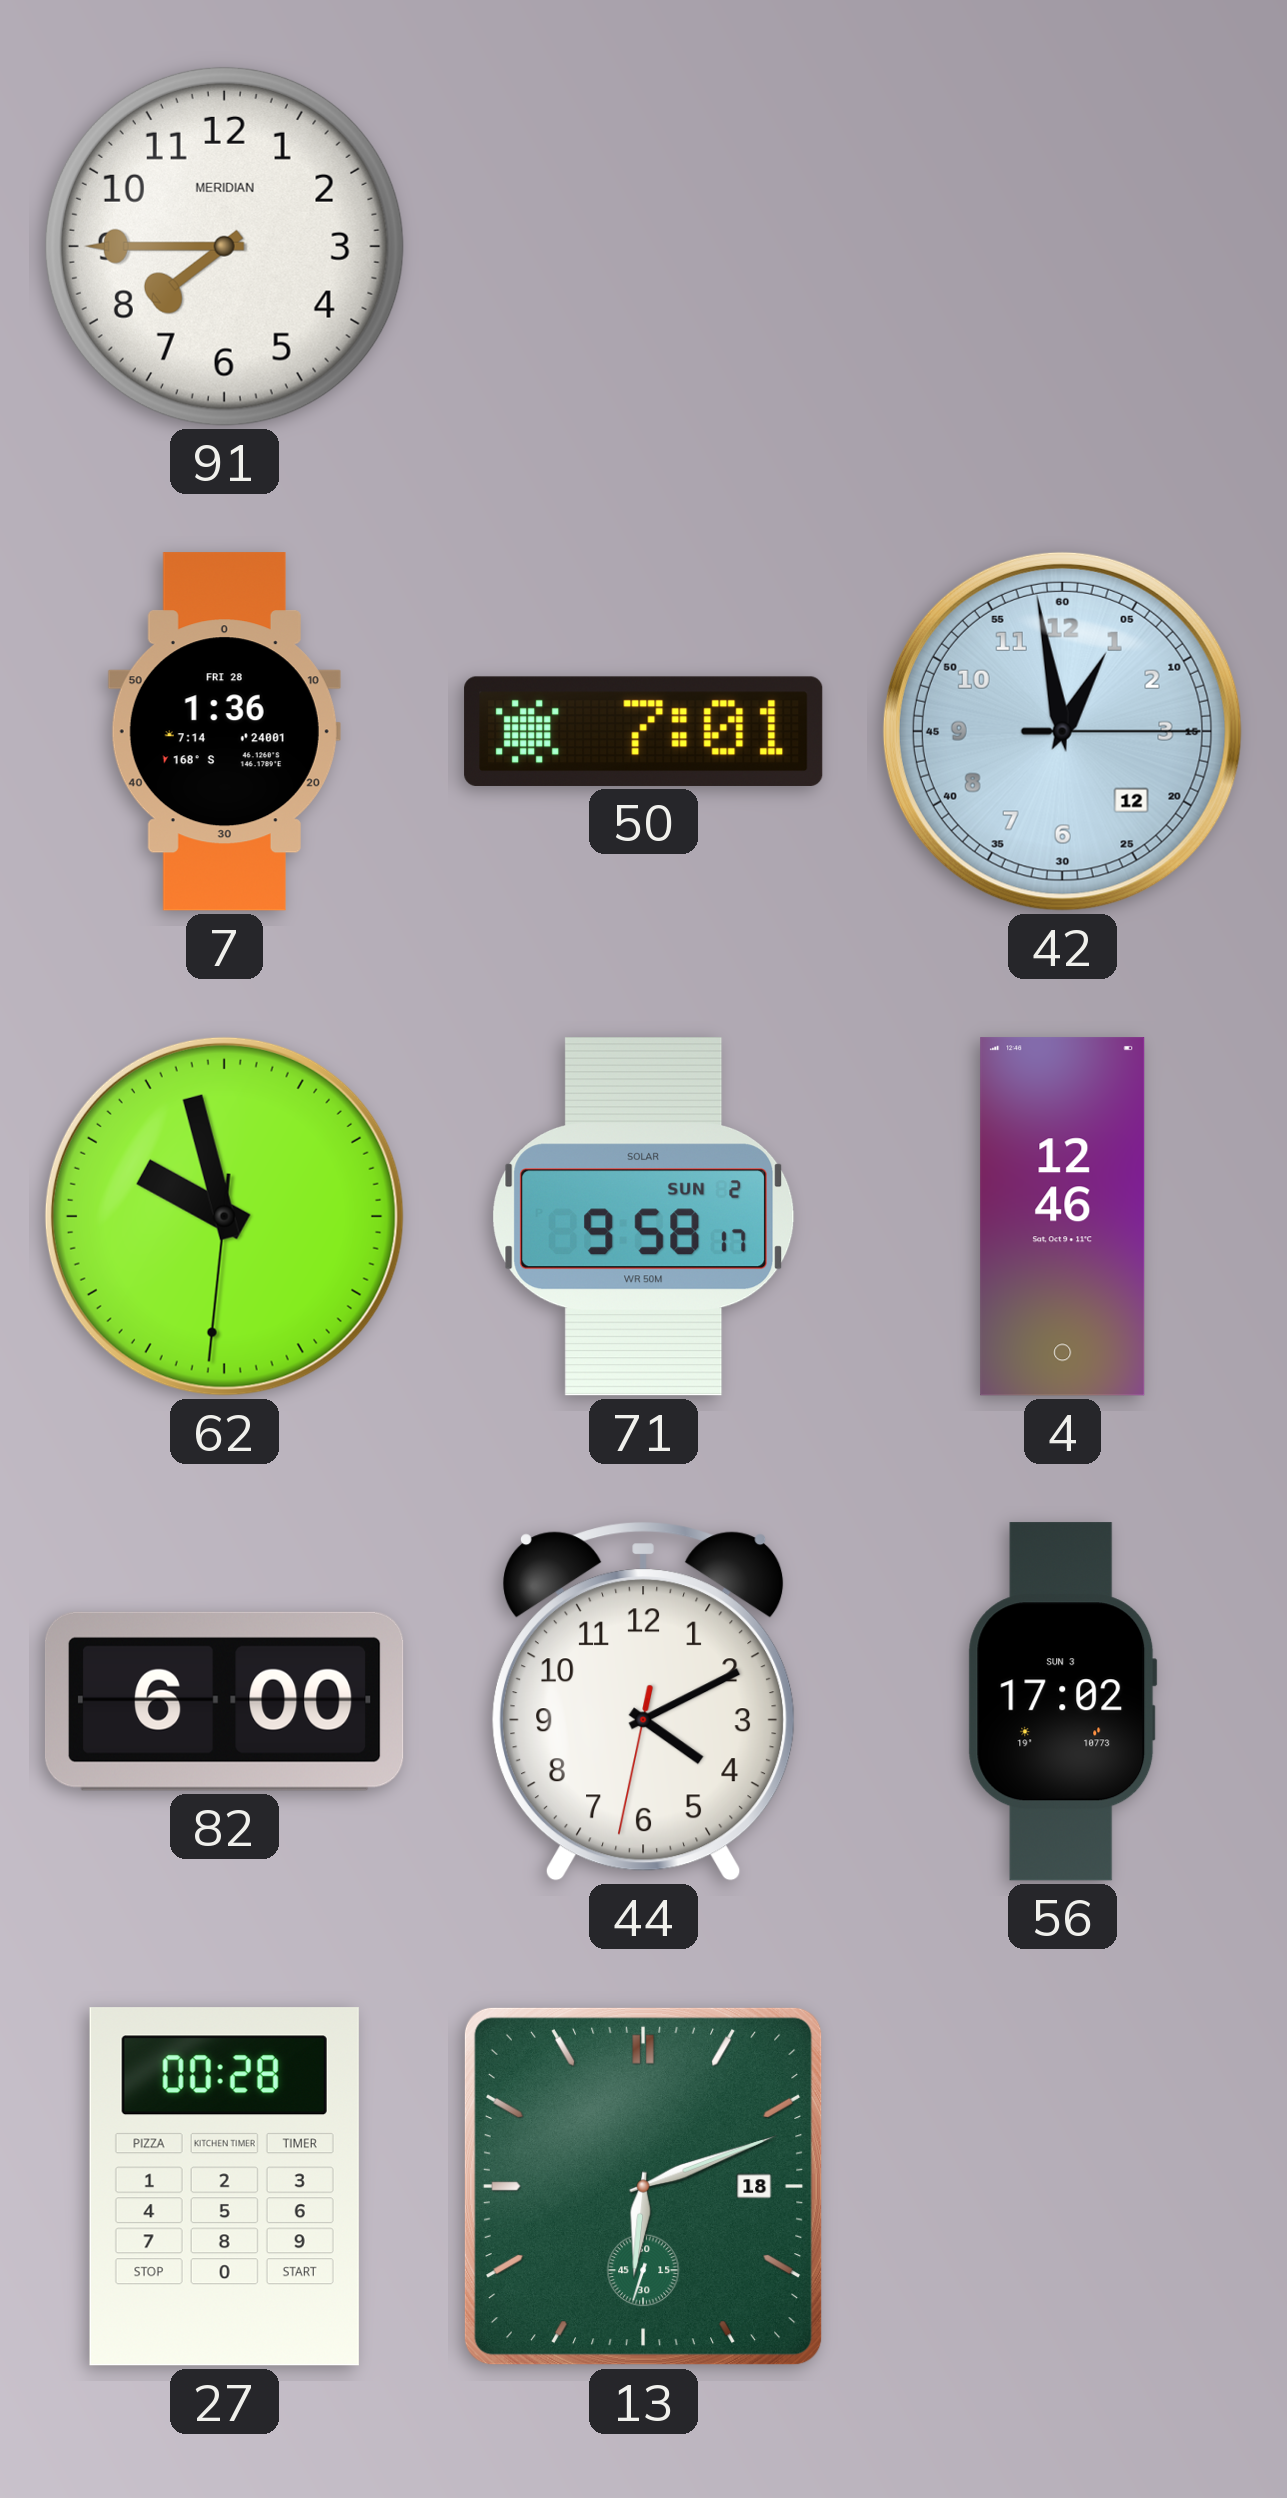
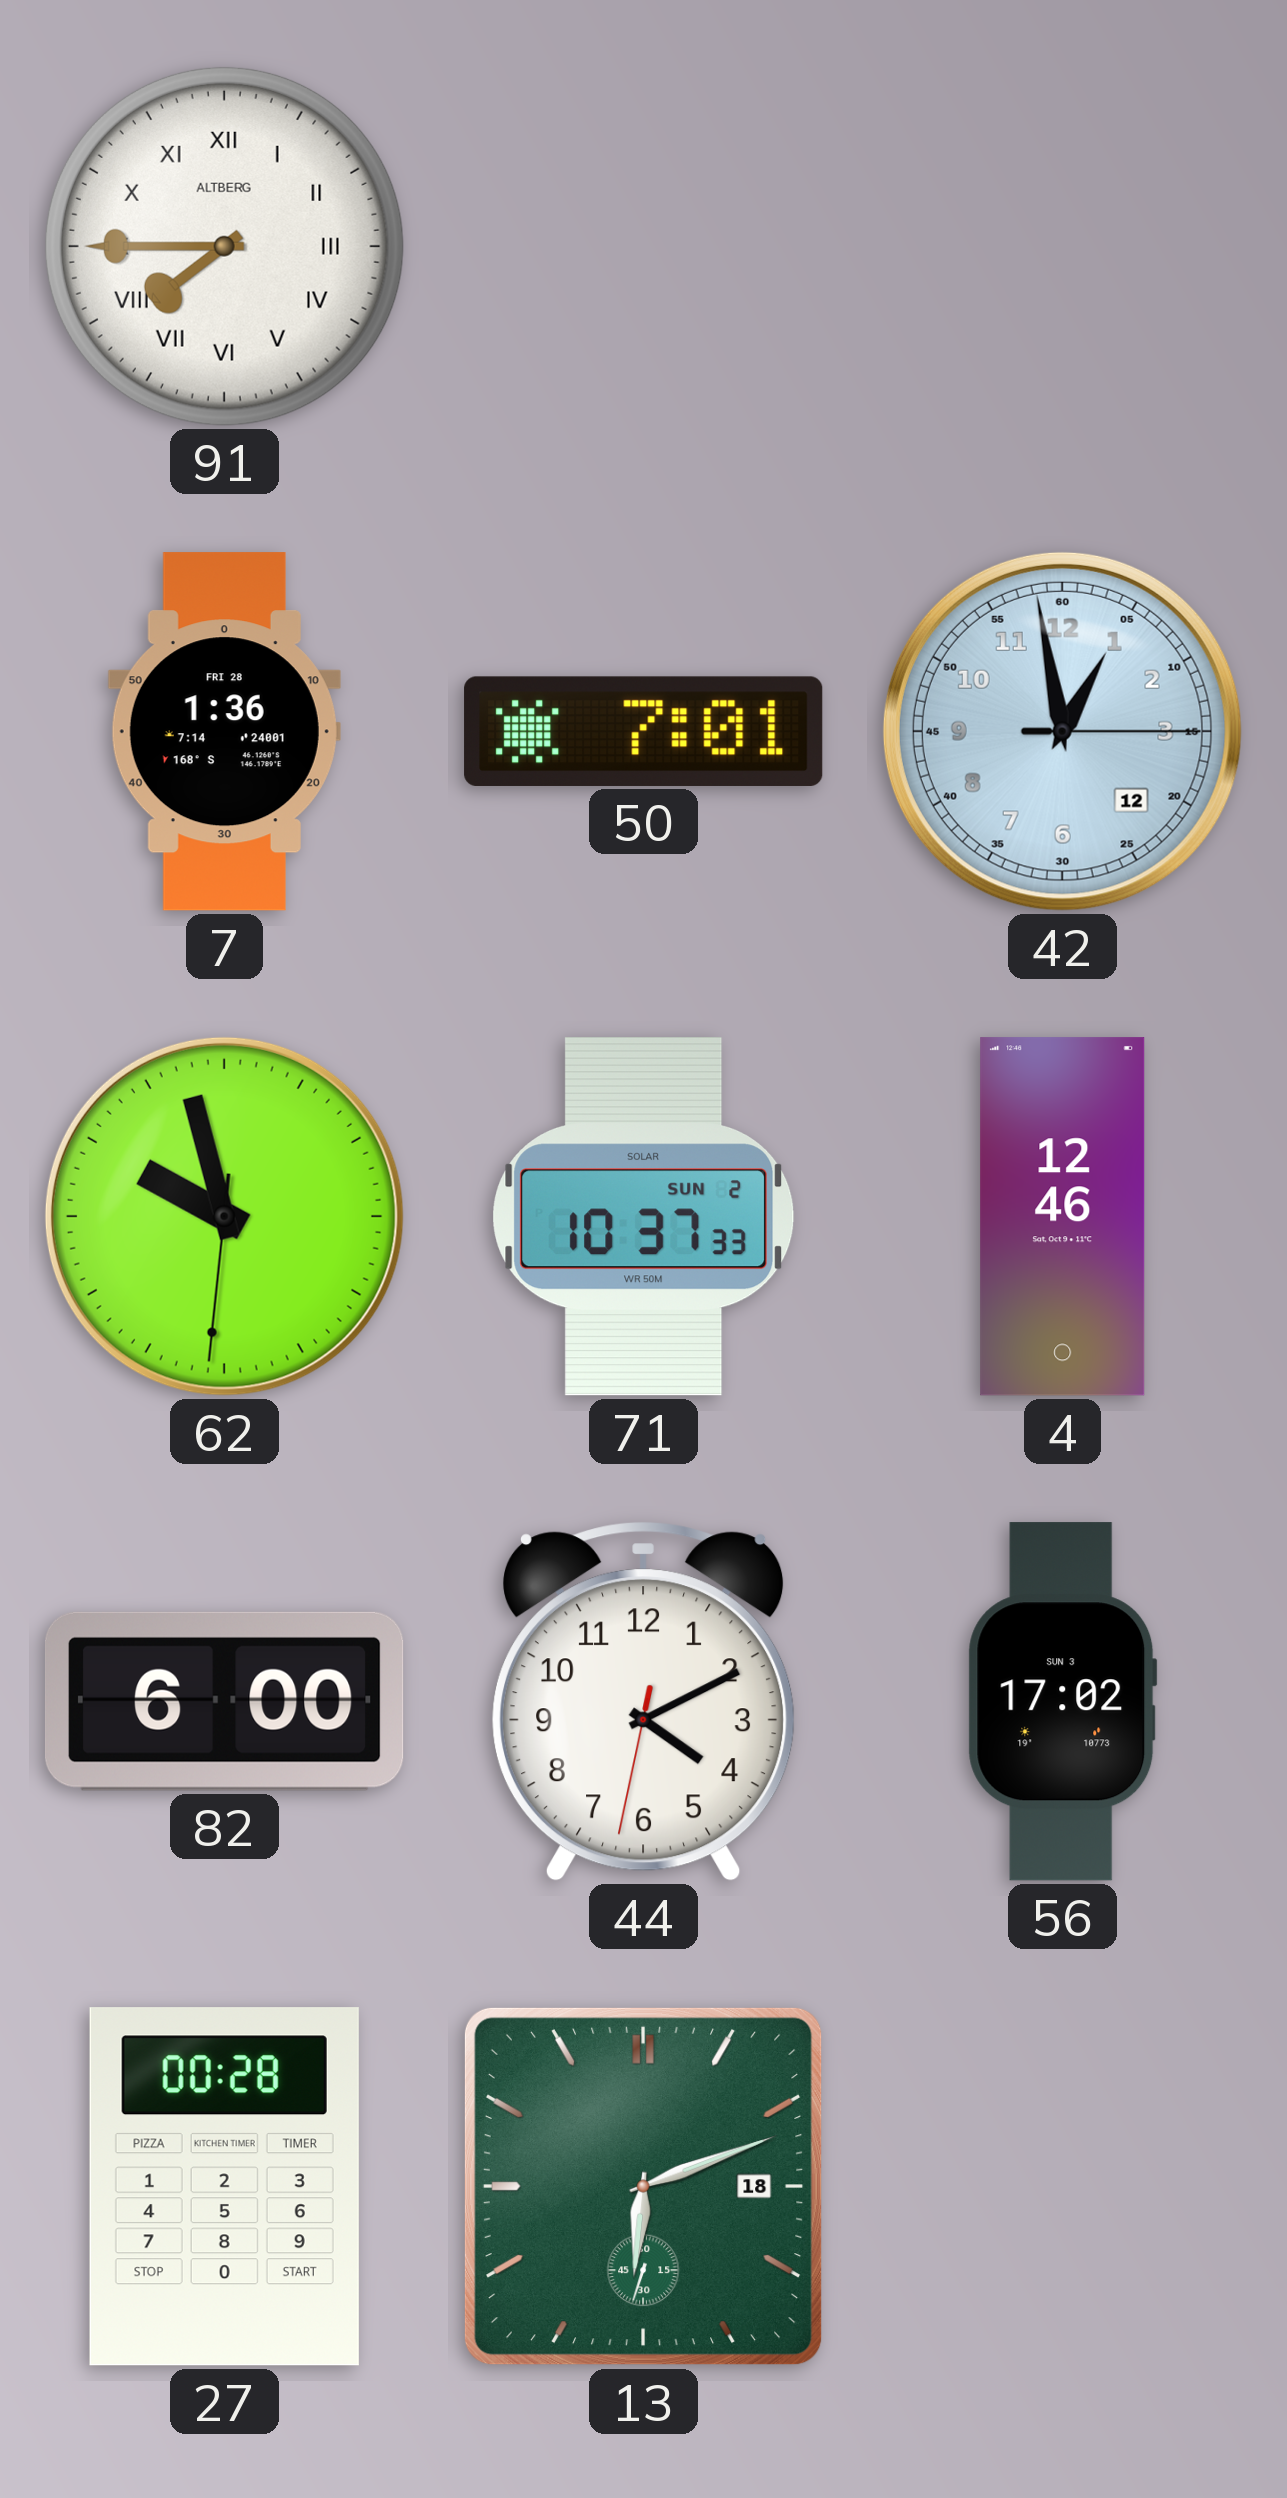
91 numerals: Arabic -> Roman
91 brand: MERIDIAN -> ALTBERG
71: 9:58 -> 10:37
